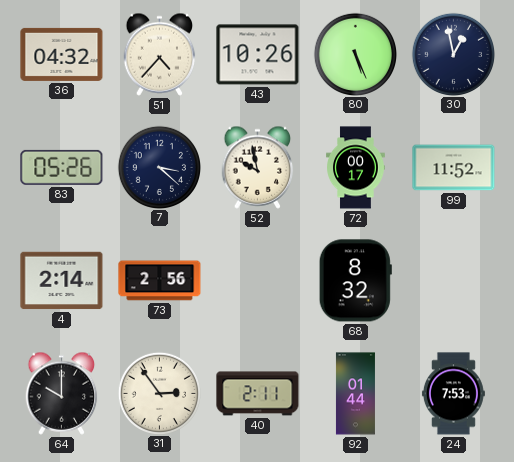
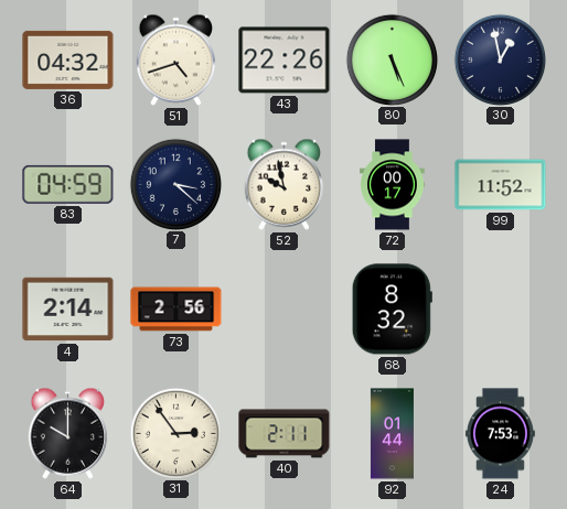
51: 4:37 -> 4:42
43: 10:26 -> 22:26
83: 05:26 -> 04:59
